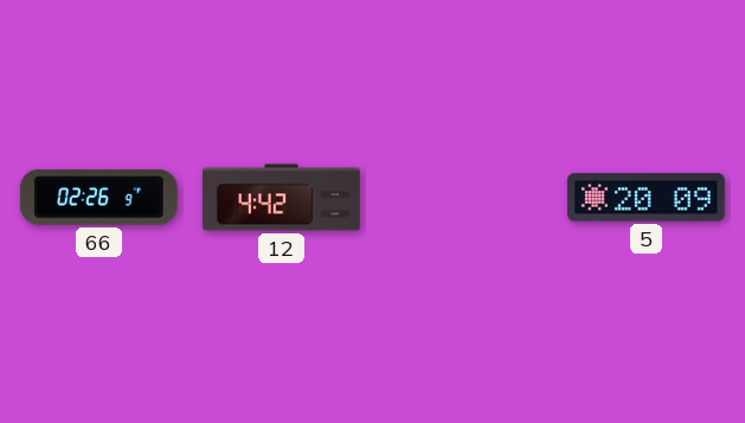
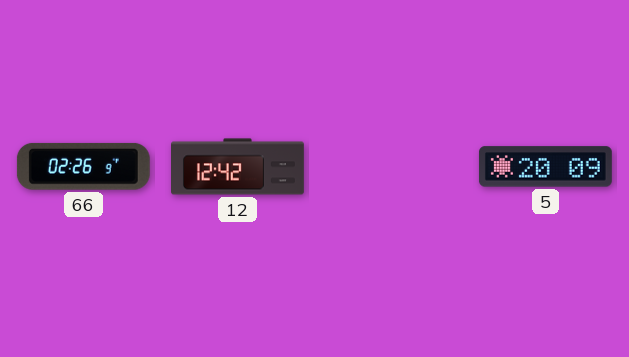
12: 4:42 -> 12:42
